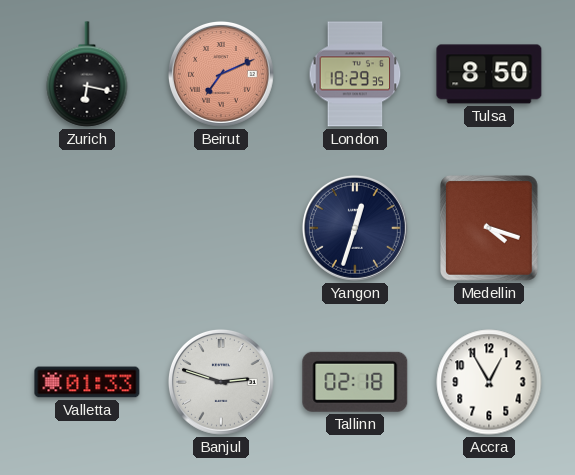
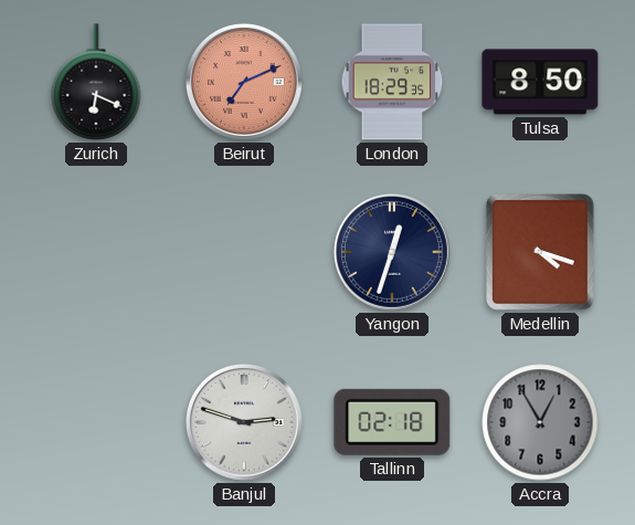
Zurich: 6:17 -> 6:19
Valletta: 01:33 -> none
Accra dial: white -> grey
